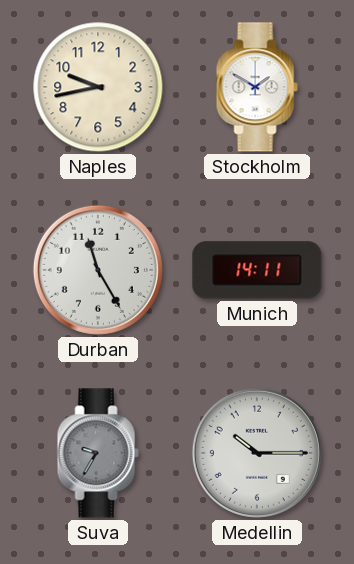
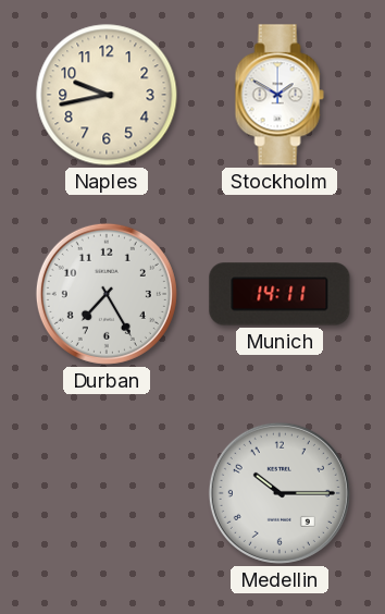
Durban: 11:25 -> 7:25
Suva: 9:35 -> none
